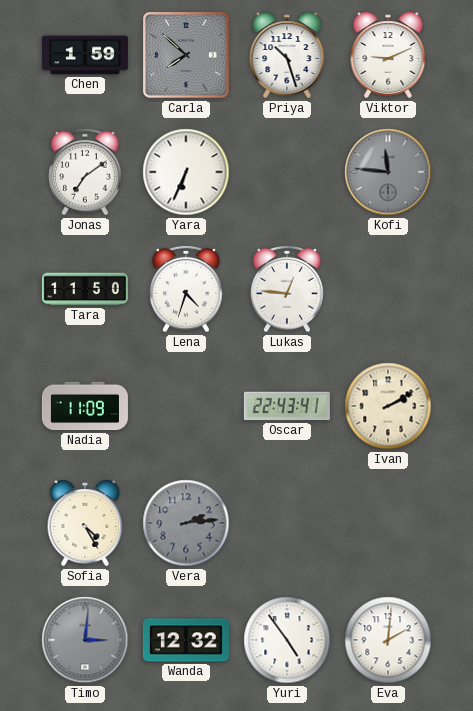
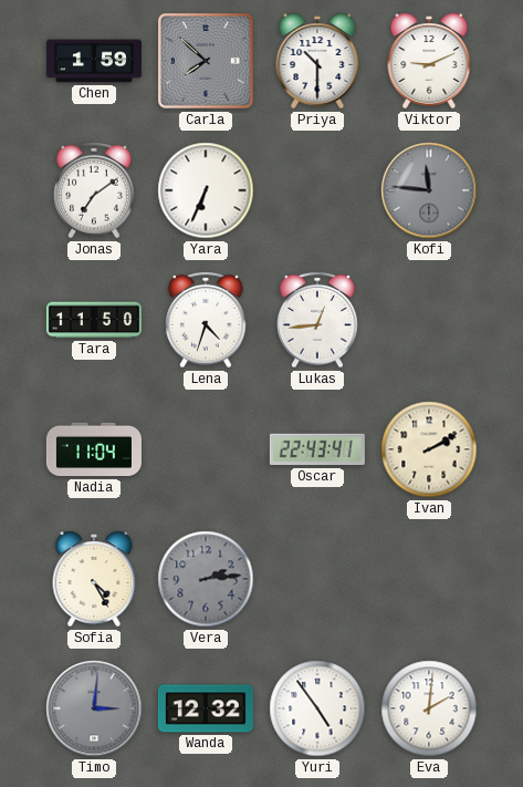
Priya: 10:27 -> 10:30
Lukas: 12:46 -> 12:44
Nadia: 11:09 -> 11:04
